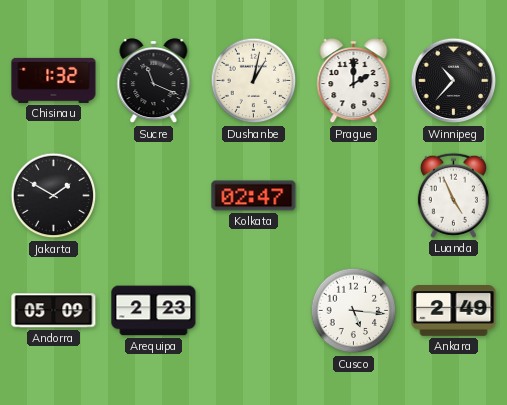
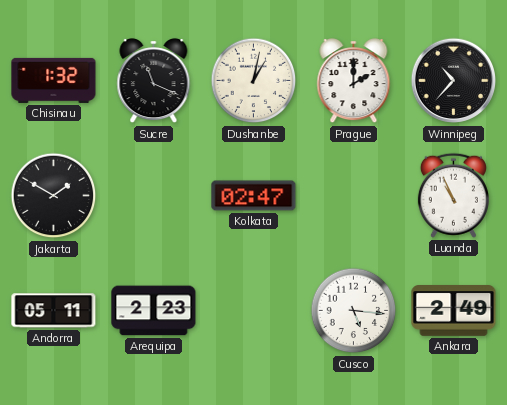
Luanda: 4:56 -> 10:56
Andorra: 05:09 -> 05:11
